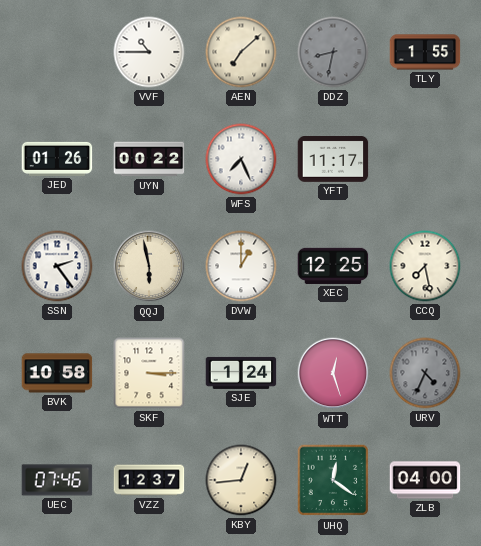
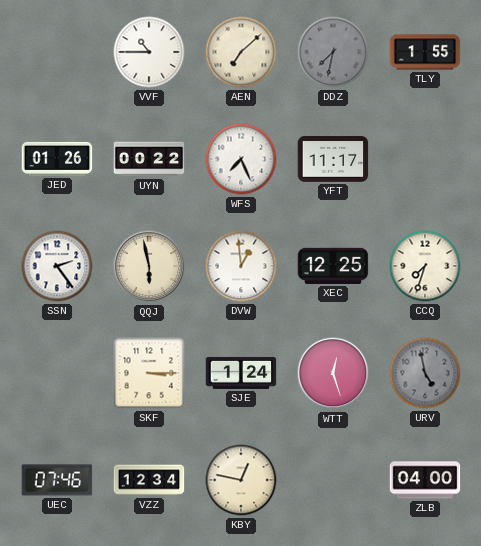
DDZ: 8:32 -> 7:32
DVW: 1:00 -> 12:59
CCQ: 7:28 -> 7:33
BVK: 10:58 -> none
URV: 4:34 -> 4:58
VZZ: 12:37 -> 12:34
KBY: 12:44 -> 12:47
UHQ: 12:21 -> none
